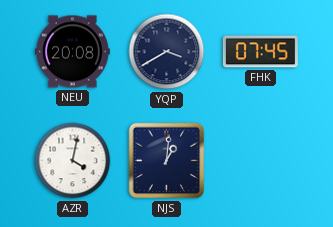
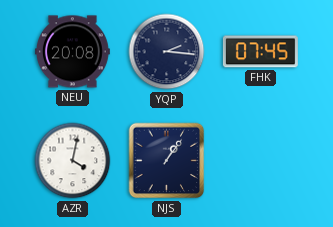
YQP: 3:40 -> 2:16
NJS: 1:01 -> 1:06
